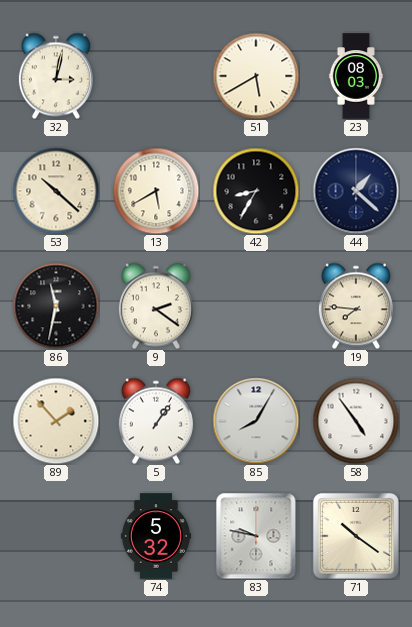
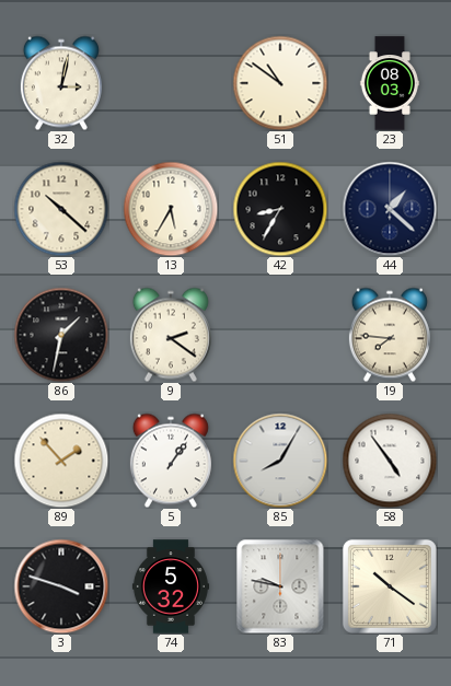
51: 5:40 -> 10:51
13: 5:40 -> 5:35
86: 11:32 -> 1:32
3: none -> 3:48
